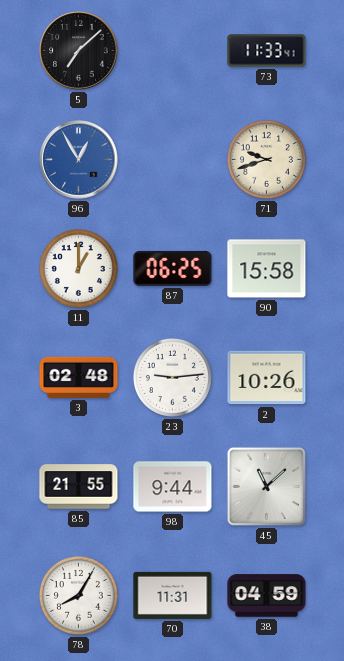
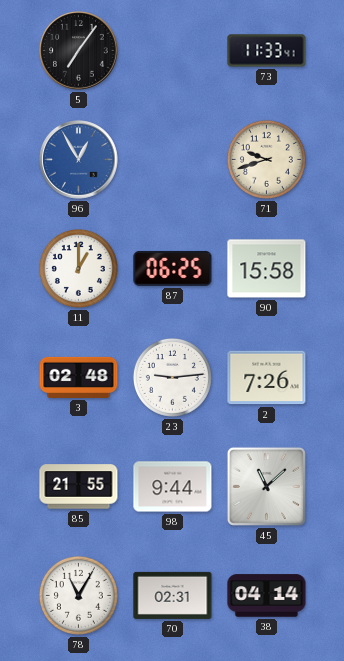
5: 7:08 -> 7:06
2: 10:26 -> 7:26
78: 8:05 -> 11:05
70: 11:31 -> 02:31
38: 04:59 -> 04:14
